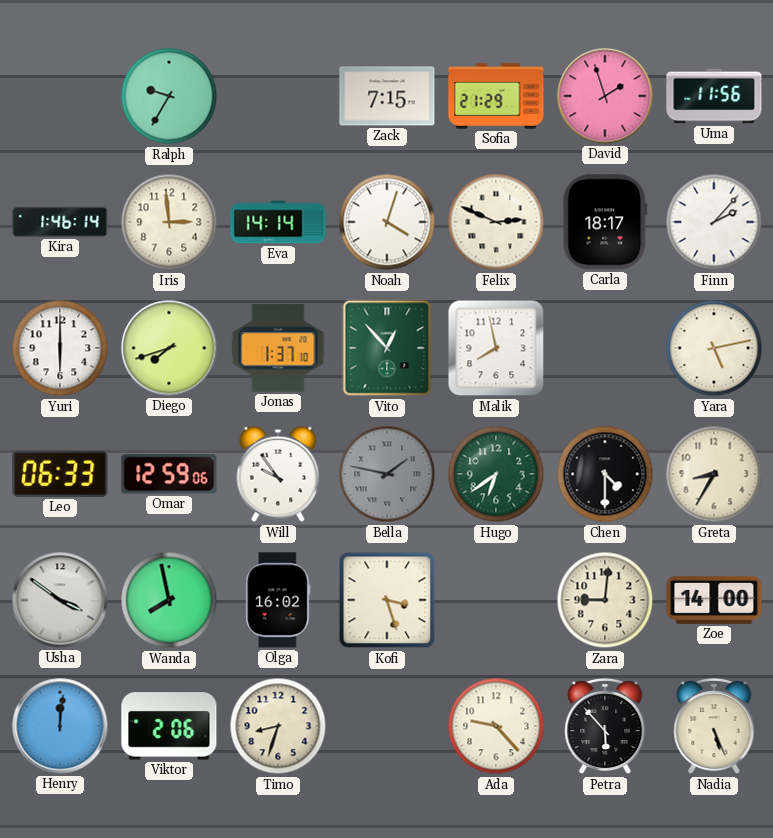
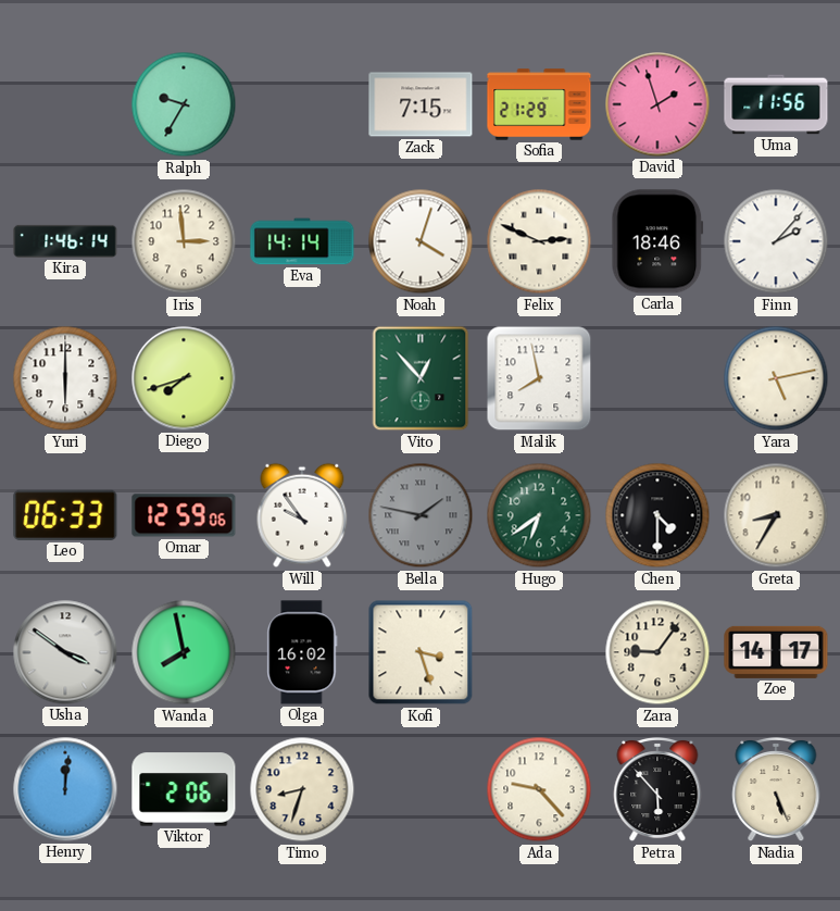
Carla: 18:17 -> 18:46
Jonas: 1:37 -> none
Zara: 9:01 -> 9:06
Zoe: 14:00 -> 14:17
